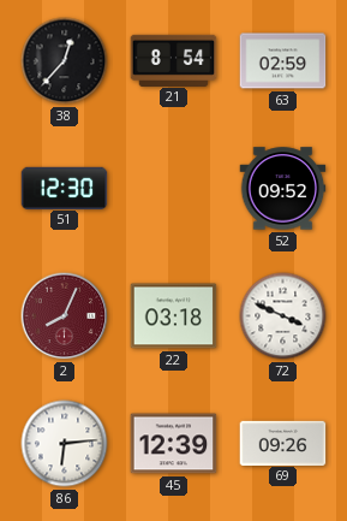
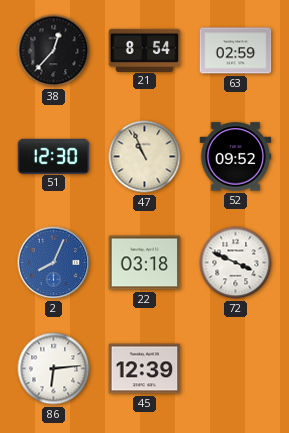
47: none -> 10:56
2 dial: burgundy -> blue
69: 09:26 -> none
